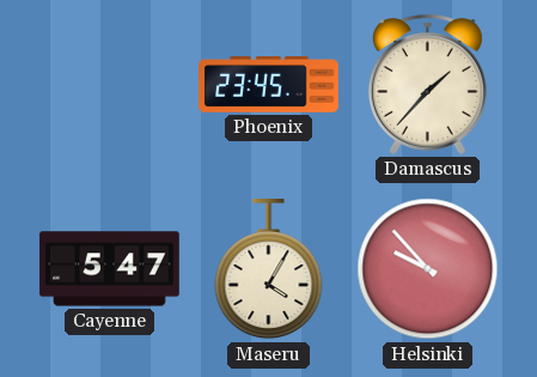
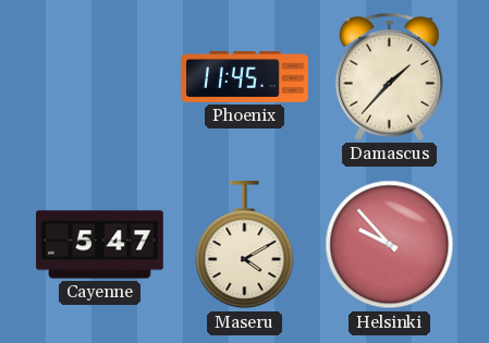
Phoenix: 23:45 -> 11:45
Maseru: 4:05 -> 4:10
